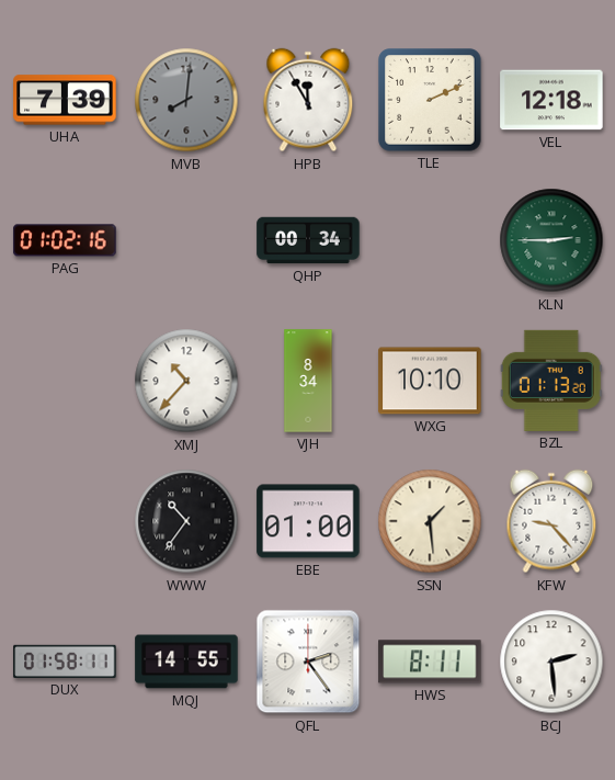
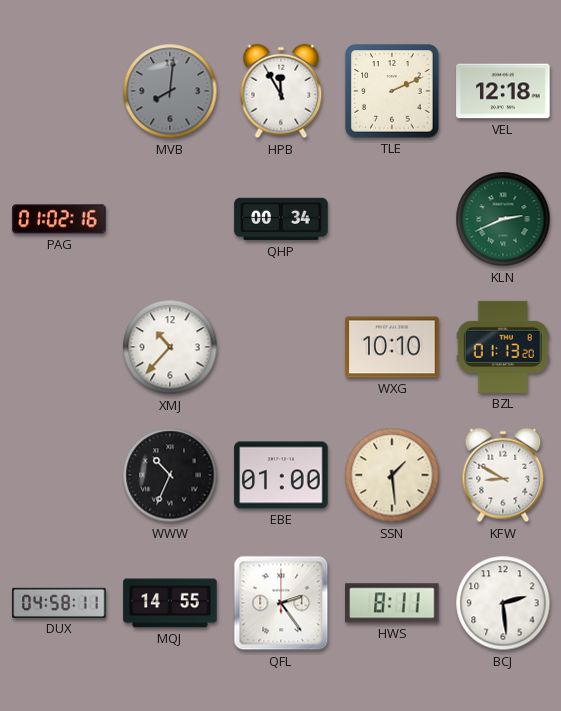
UHA: 7:39 -> none
KLN: 2:45 -> 2:41
VJH: 8:34 -> none
WWW: 10:36 -> 10:34
KFW: 9:23 -> 8:50
DUX: 01:58 -> 04:58
